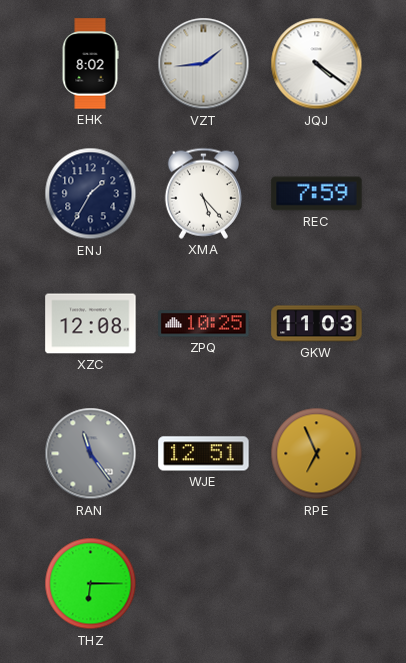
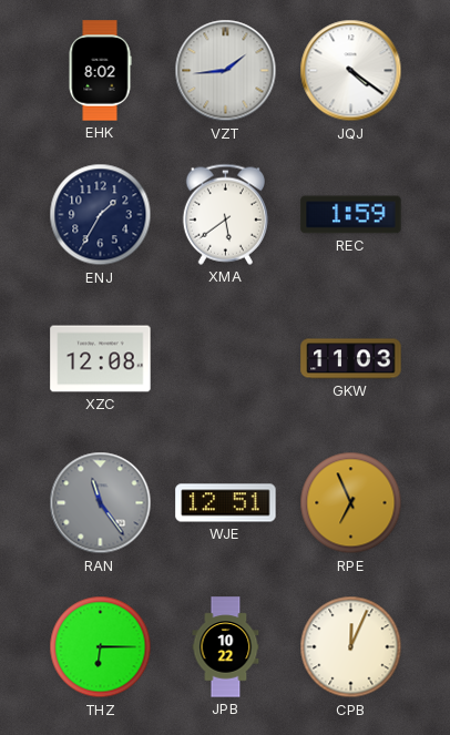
XMA: 5:23 -> 5:39
REC: 7:59 -> 1:59
ZPQ: 10:25 -> none
JPB: none -> 10:22
CPB: none -> 12:04
